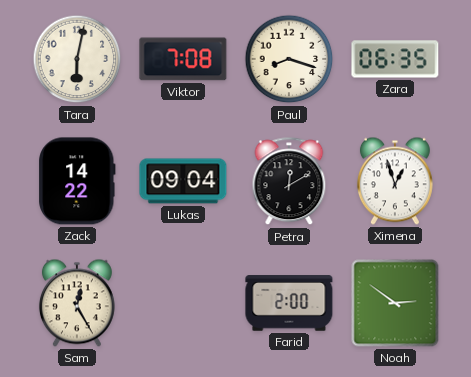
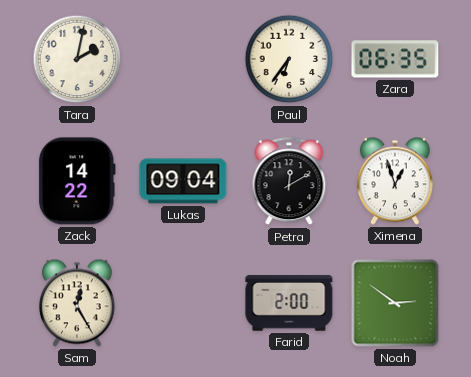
Tara: 6:02 -> 2:02
Viktor: 7:08 -> none
Paul: 8:18 -> 6:36
